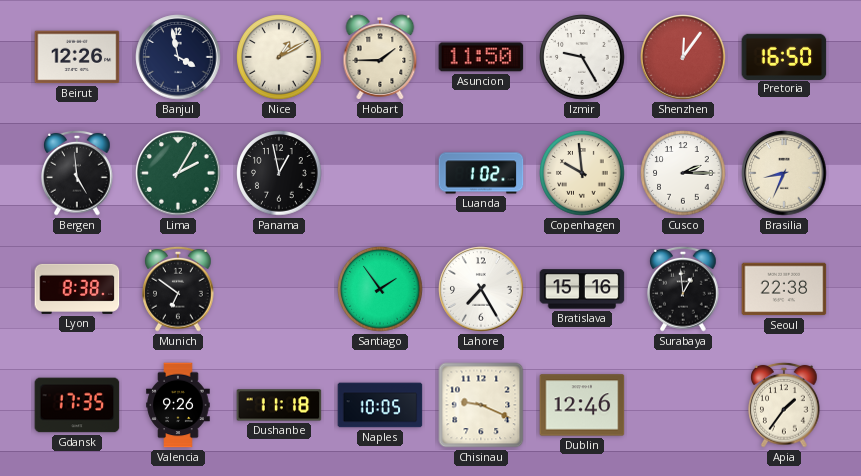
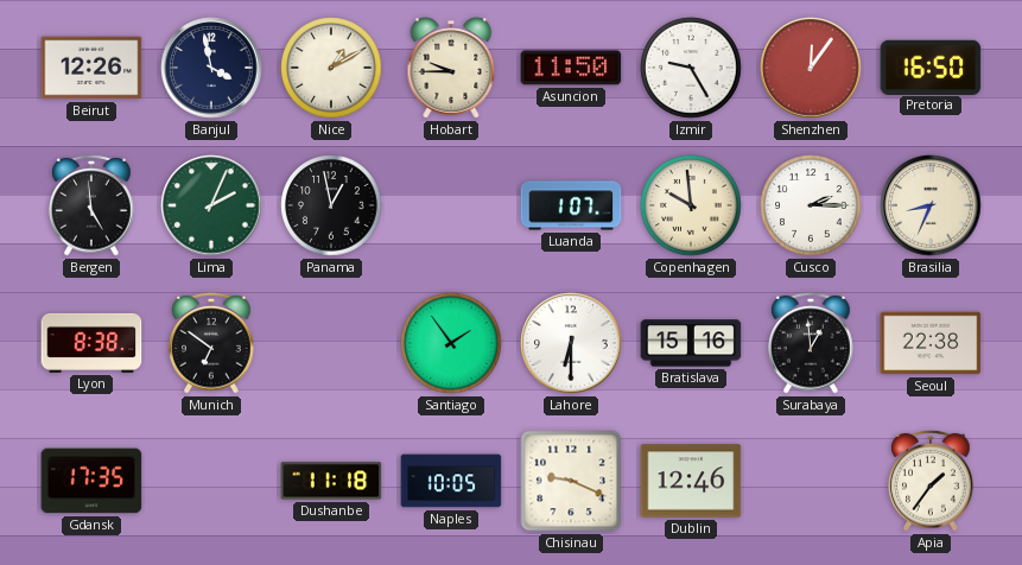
Hobart: 1:45 -> 9:45
Lima: 2:05 -> 2:04
Luanda: 1:02 -> 1:07
Lahore: 7:25 -> 6:30
Valencia: 9:26 -> none
